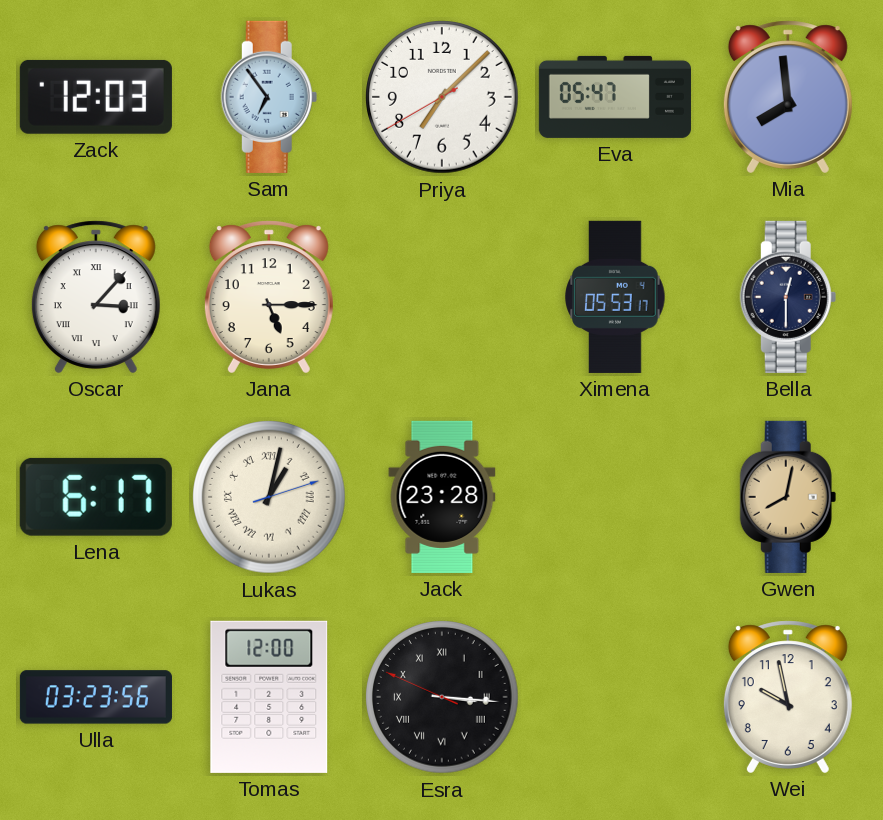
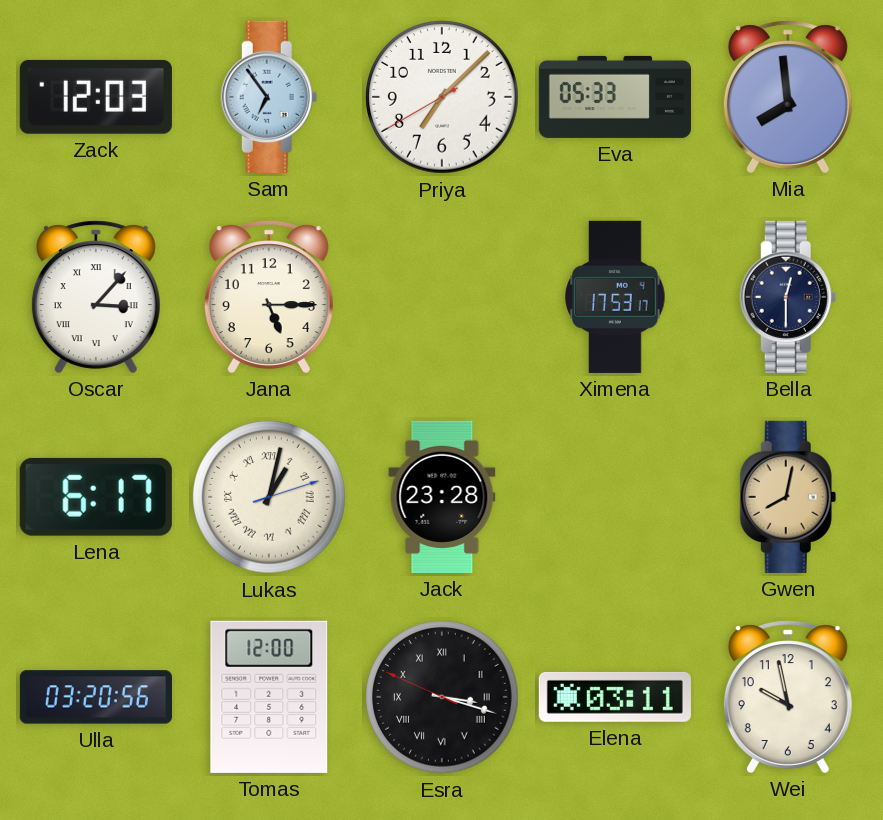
Eva: 05:47 -> 05:33
Ximena: 05:53 -> 17:53
Ulla: 03:23 -> 03:20
Esra: 3:15 -> 3:17
Elena: none -> 03:11
